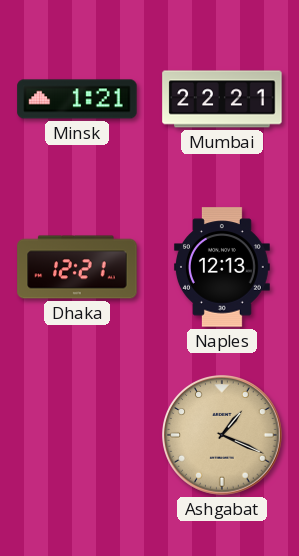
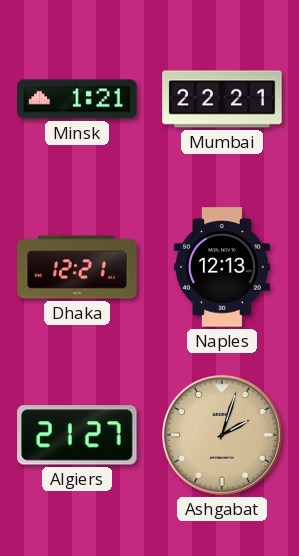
Algiers: none -> 21:27
Ashgabat: 1:19 -> 2:03
